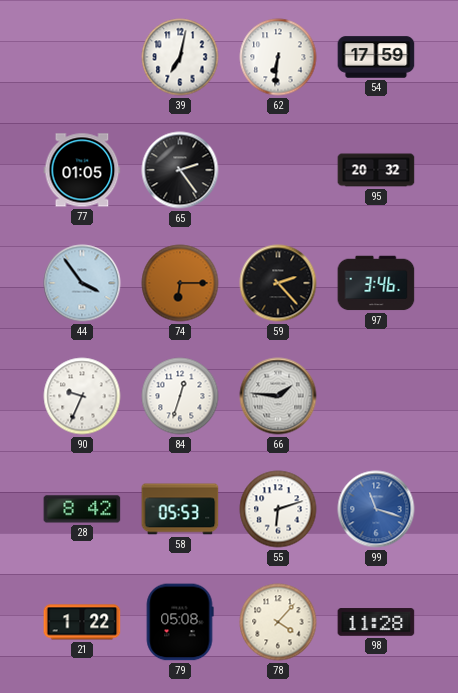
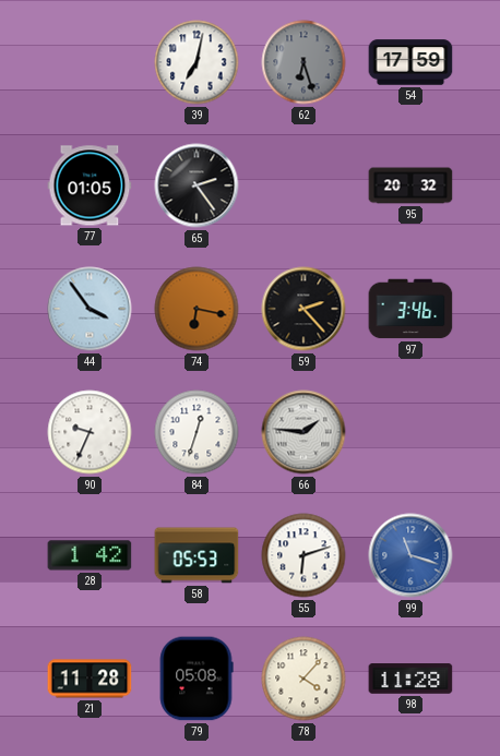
62: 6:31 -> 6:27
62 dial: white -> grey
74: 6:15 -> 6:17
28: 8:42 -> 1:42
21: 1:22 -> 11:28
